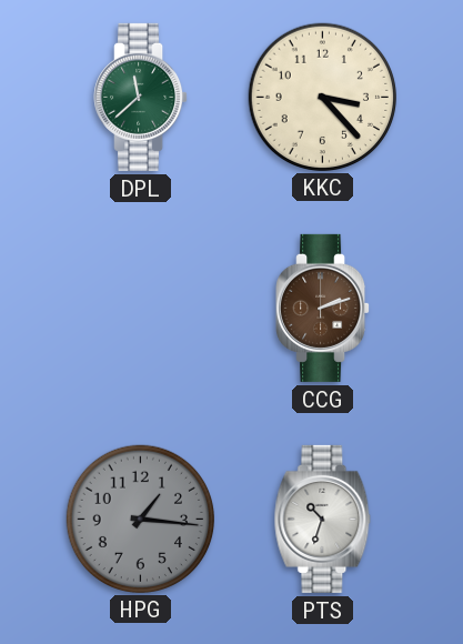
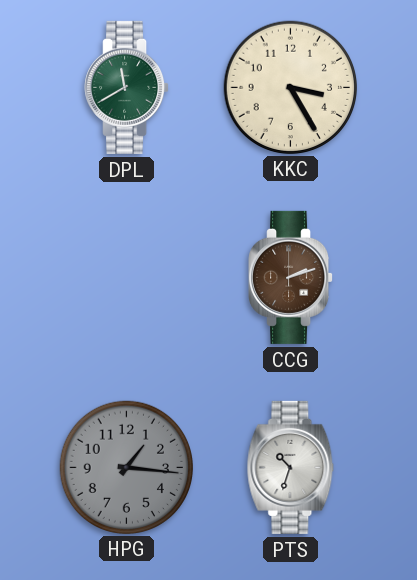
DPL: 11:38 -> 11:40
KKC: 3:23 -> 3:25
